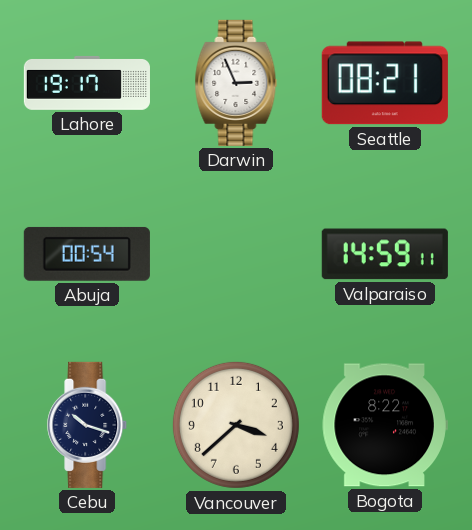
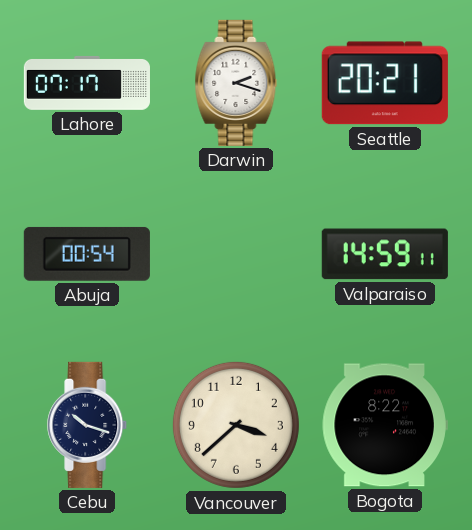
Lahore: 19:17 -> 07:17
Darwin: 2:56 -> 2:18
Seattle: 08:21 -> 20:21
